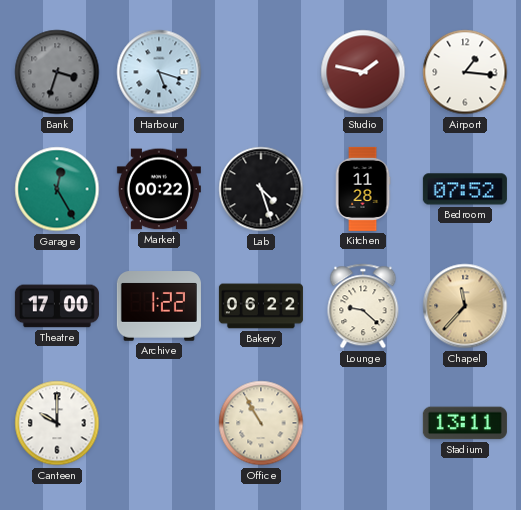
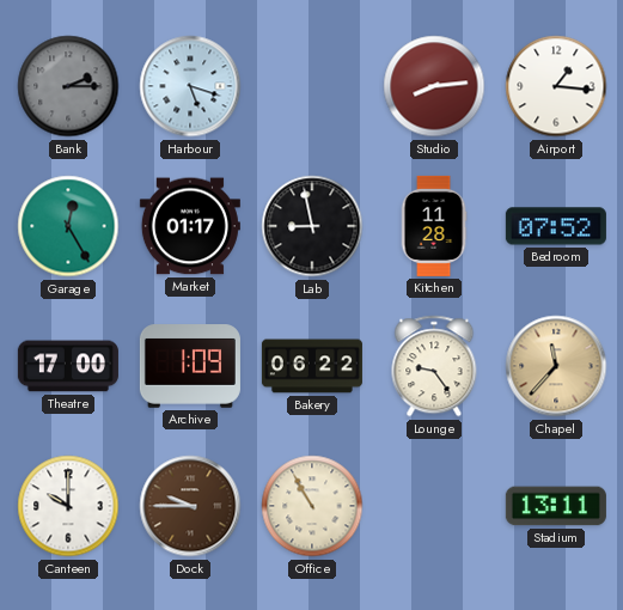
Bank: 3:33 -> 2:15
Studio: 1:47 -> 8:14
Market: 00:22 -> 01:17
Lab: 4:27 -> 8:58
Archive: 1:22 -> 1:09
Lounge: 9:22 -> 9:24
Dock: none -> 9:45
